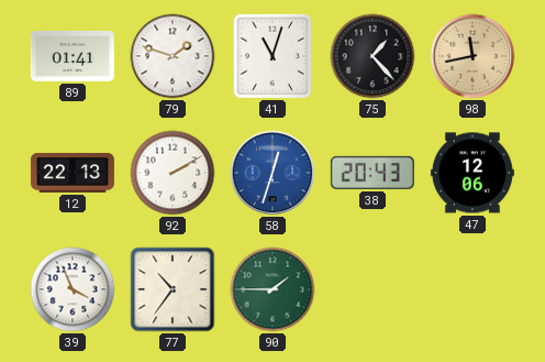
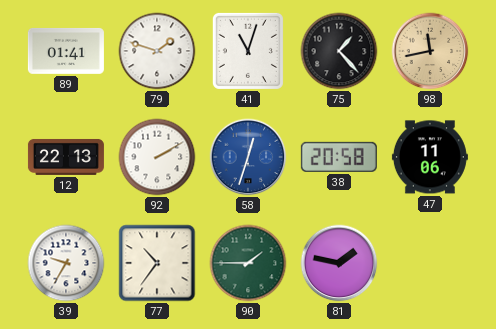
38: 20:43 -> 20:58
47: 12:06 -> 11:06
39: 3:56 -> 9:35
81: none -> 1:47
